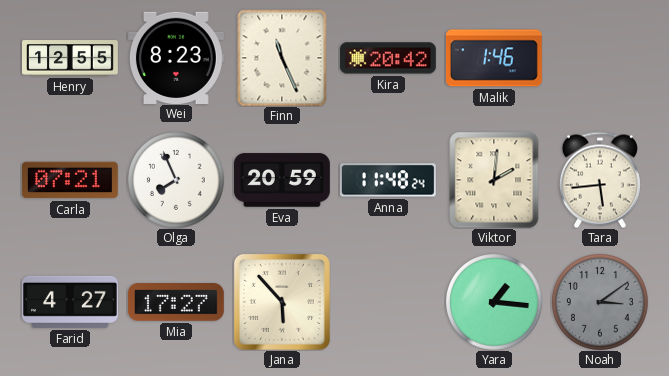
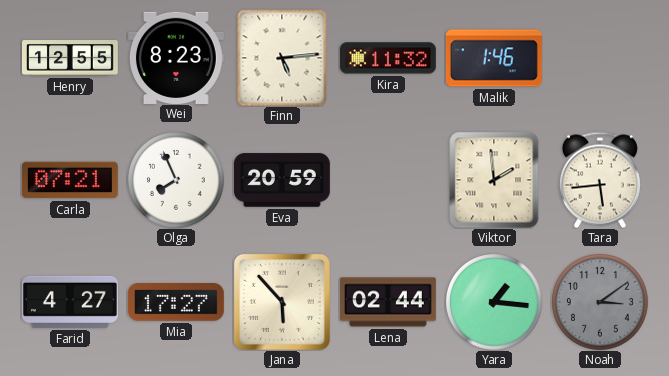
Finn: 11:26 -> 5:14
Kira: 20:42 -> 11:32
Anna: 11:48 -> none
Viktor: 2:01 -> 1:59
Lena: none -> 02:44
